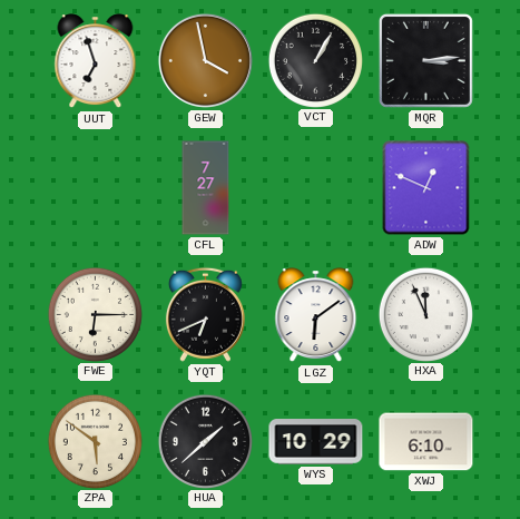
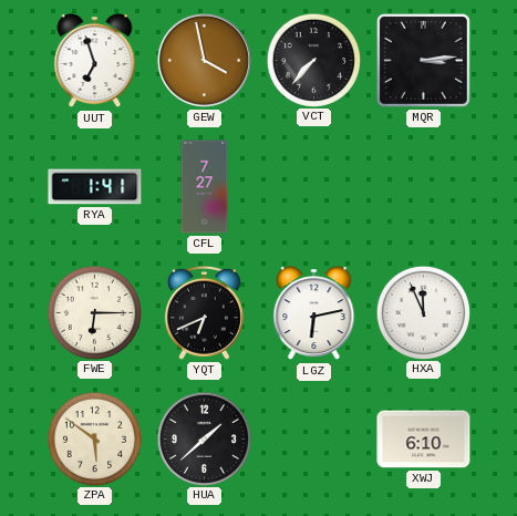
VCT: 1:05 -> 7:37
RYA: none -> 1:41
ADW: 12:49 -> none
LGZ: 6:09 -> 6:13
WYS: 10:29 -> none
